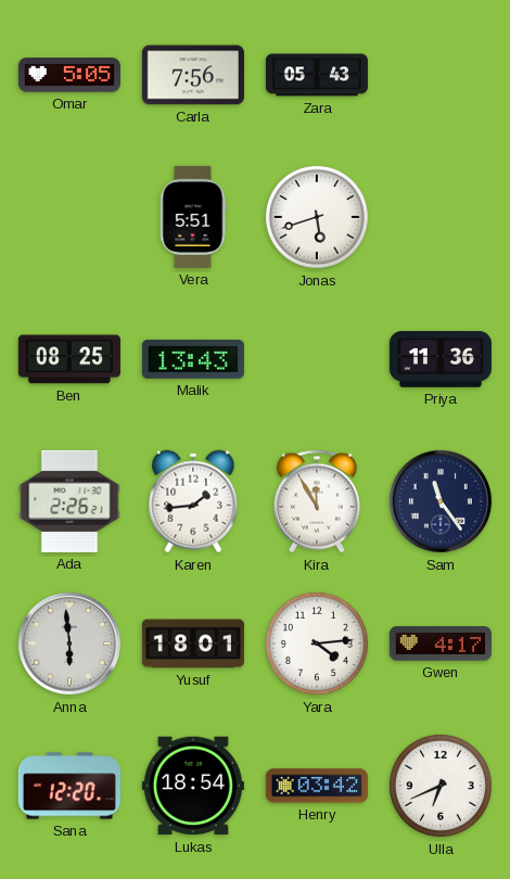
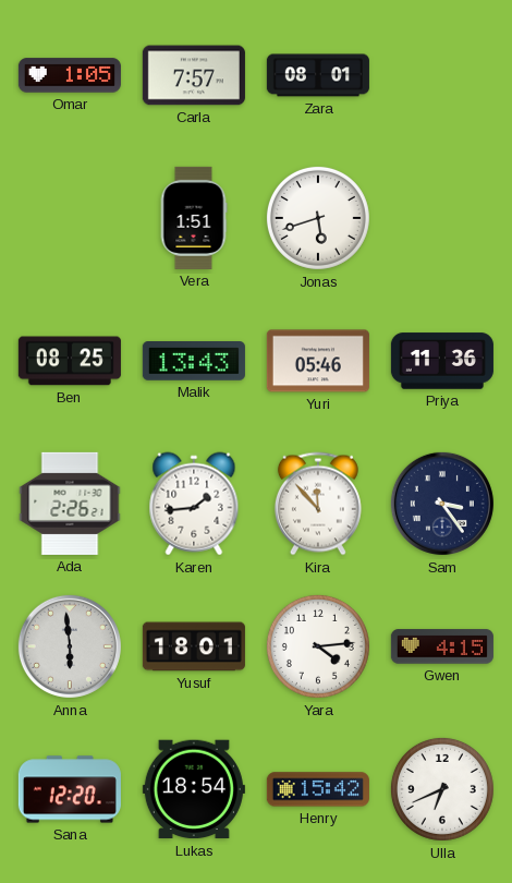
Omar: 5:05 -> 1:05
Carla: 7:56 -> 7:57
Zara: 05:43 -> 08:01
Vera: 5:51 -> 1:51
Yuri: none -> 05:46
Kira: 11:55 -> 11:53
Sam: 11:24 -> 3:24
Gwen: 4:17 -> 4:15
Henry: 03:42 -> 15:42
